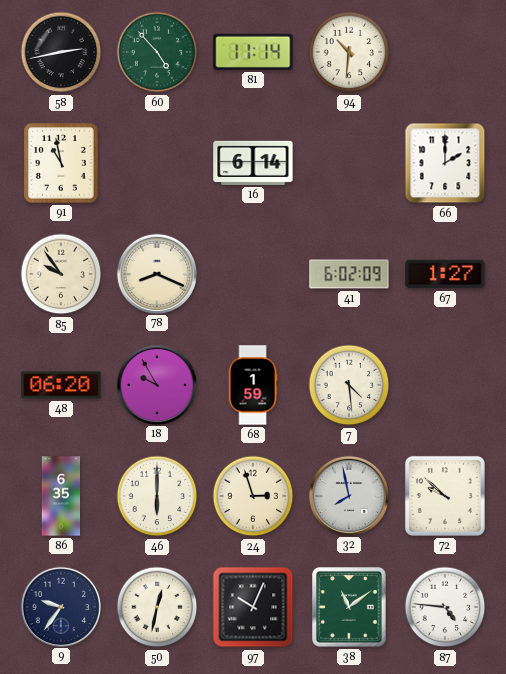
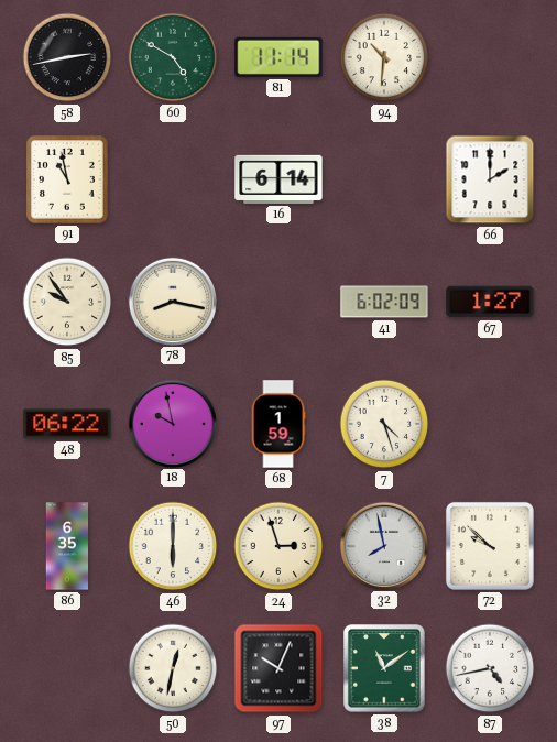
60: 4:53 -> 4:50
78: 8:19 -> 8:17
48: 06:20 -> 06:22
18: 9:55 -> 9:58
7: 4:29 -> 4:27
9: 9:36 -> none
87: 4:46 -> 4:43
